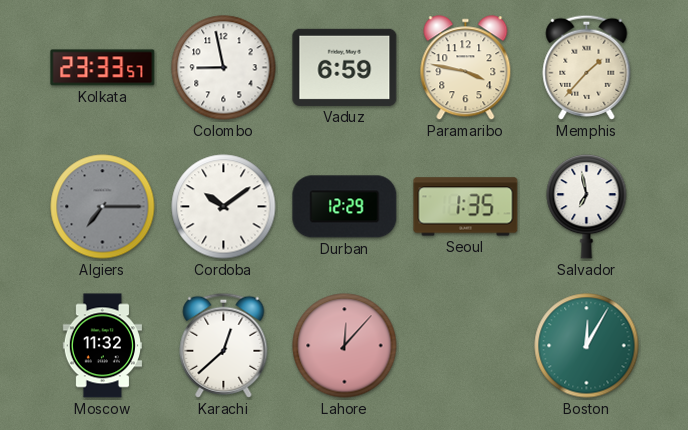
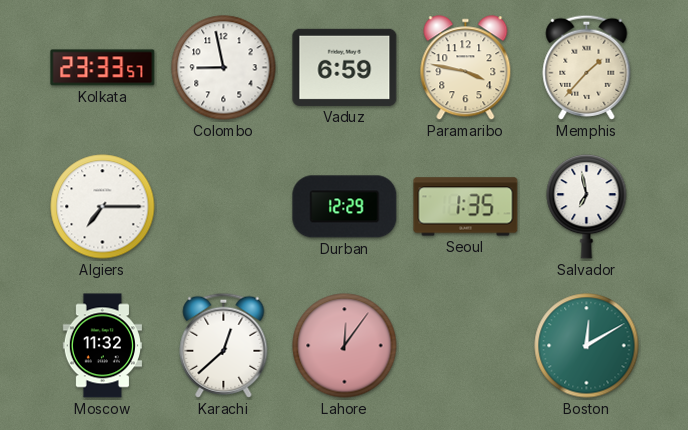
Algiers dial: grey -> white
Cordoba: 10:09 -> none
Lahore: 12:07 -> 12:06
Boston: 12:05 -> 12:10
